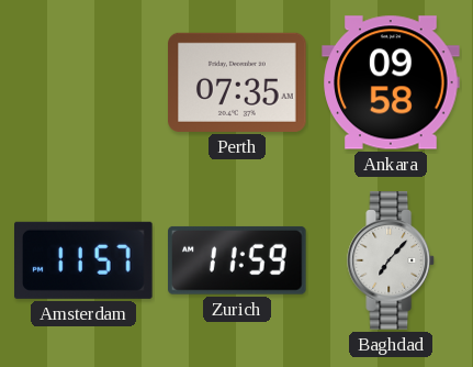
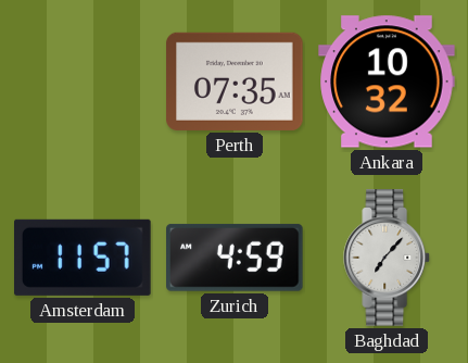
Ankara: 09:58 -> 10:32
Zurich: 11:59 -> 4:59
